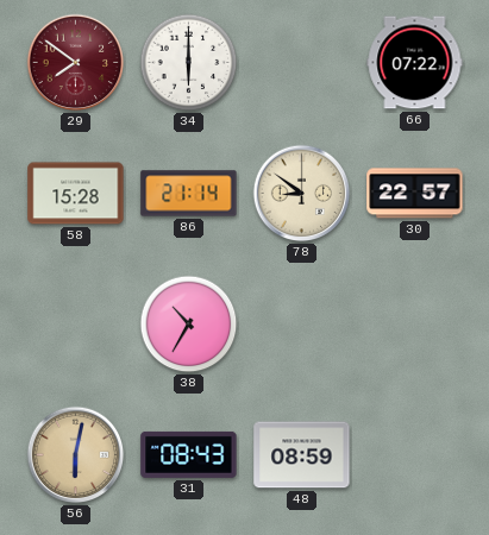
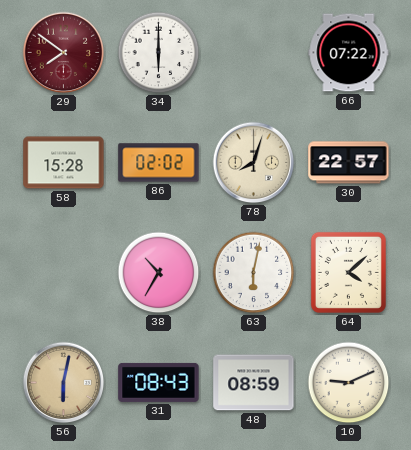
86: 21:14 -> 02:02
78: 8:51 -> 8:03
63: none -> 6:02
64: none -> 4:08
10: none -> 9:11
